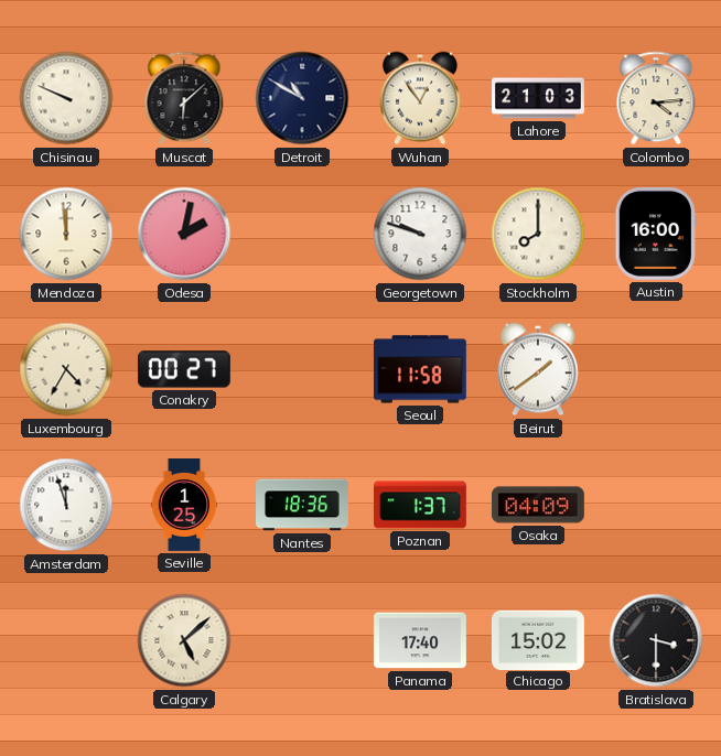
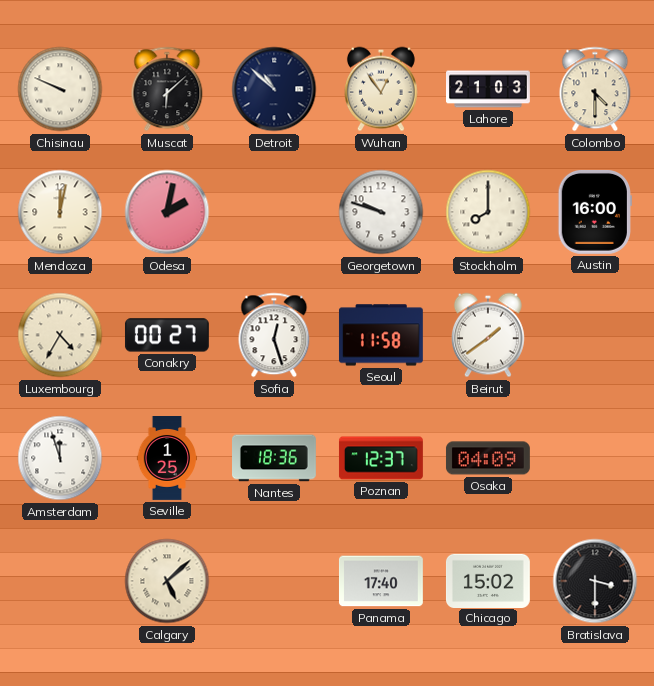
Detroit: 10:50 -> 10:52
Colombo: 4:14 -> 4:30
Mendoza: 11:59 -> 12:02
Sofia: none -> 12:27
Poznan: 1:37 -> 12:37
